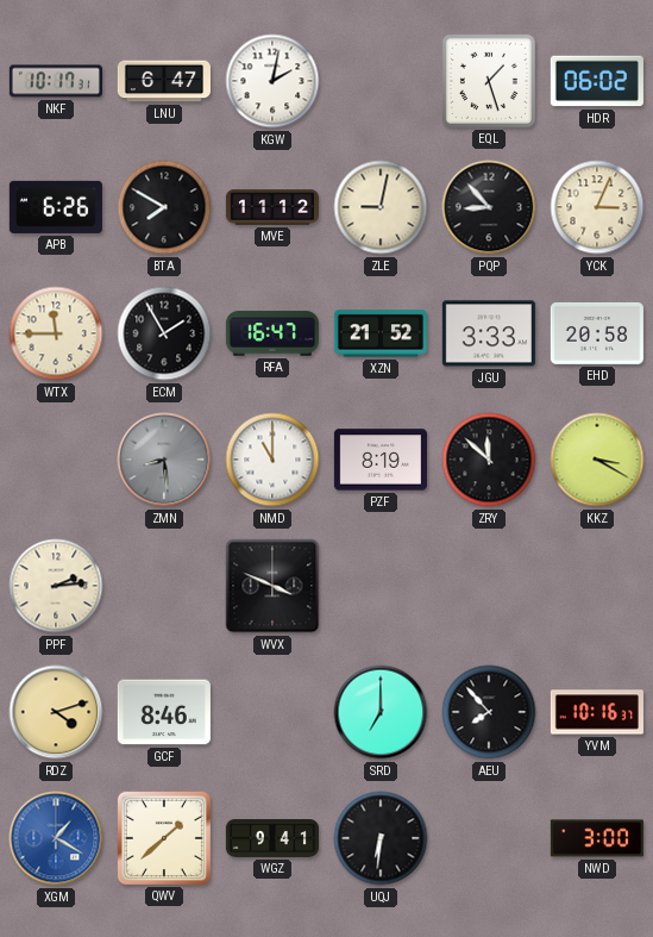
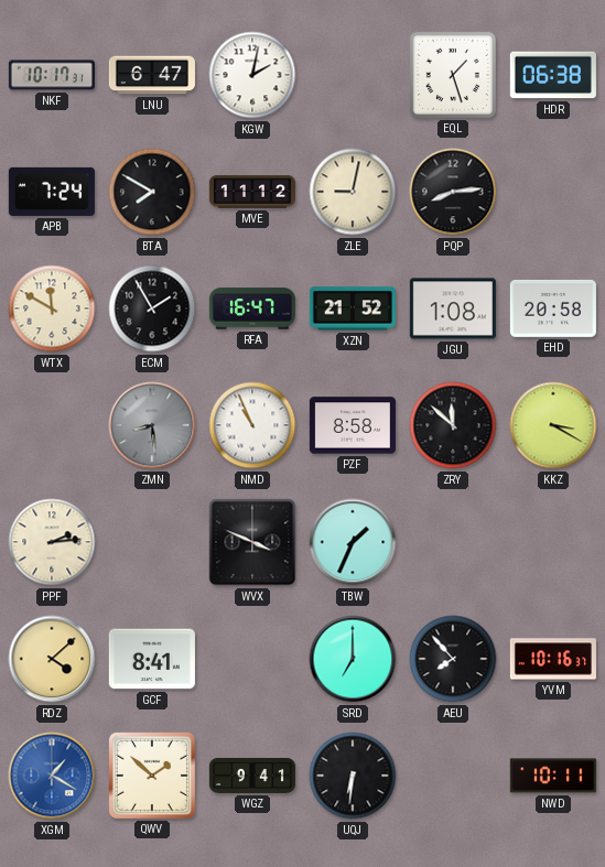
HDR: 06:02 -> 06:38
APB: 6:26 -> 7:24
PQP: 8:53 -> 8:14
YCK: 3:04 -> none
WTX: 11:45 -> 11:50
JGU: 3:33 -> 1:08
NMD: 11:00 -> 10:56
PZF: 8:19 -> 8:58
TBW: none -> 1:34
RDZ: 4:12 -> 4:08
GCF: 8:46 -> 8:41
QWV: 1:38 -> 1:52
NWD: 3:00 -> 10:11
